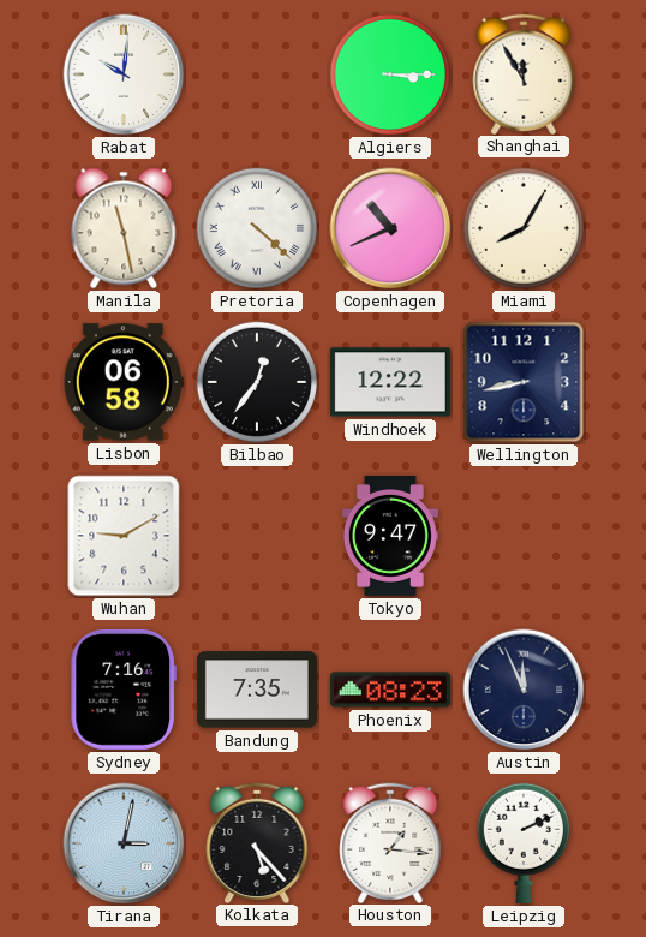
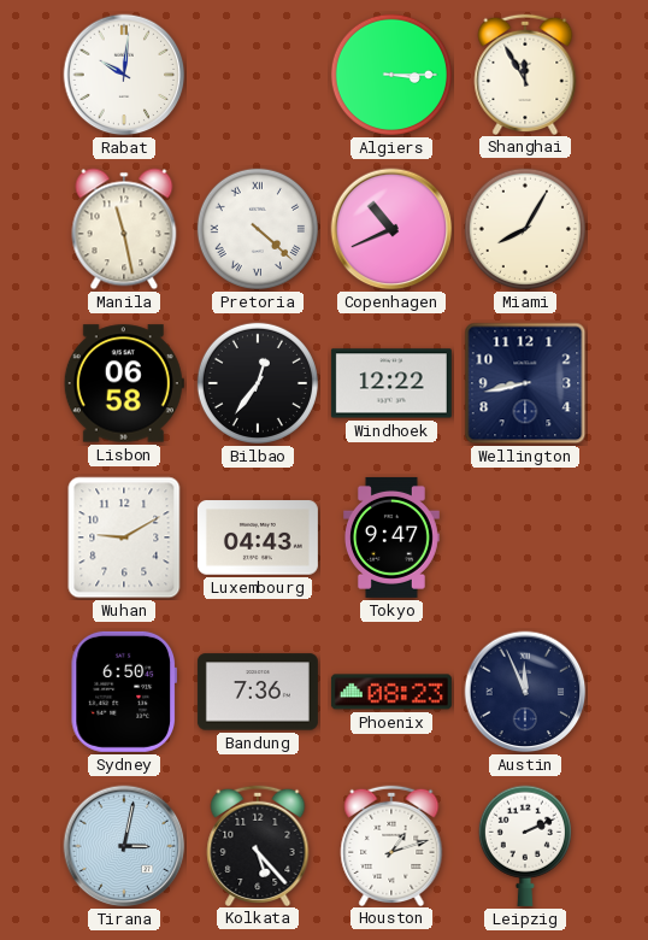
Luxembourg: none -> 04:43
Sydney: 7:16 -> 6:50
Bandung: 7:35 -> 7:36
Houston: 1:16 -> 1:12
